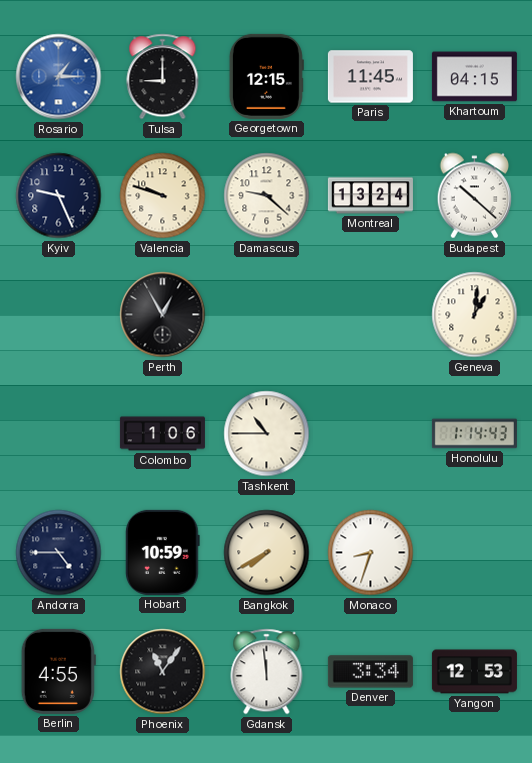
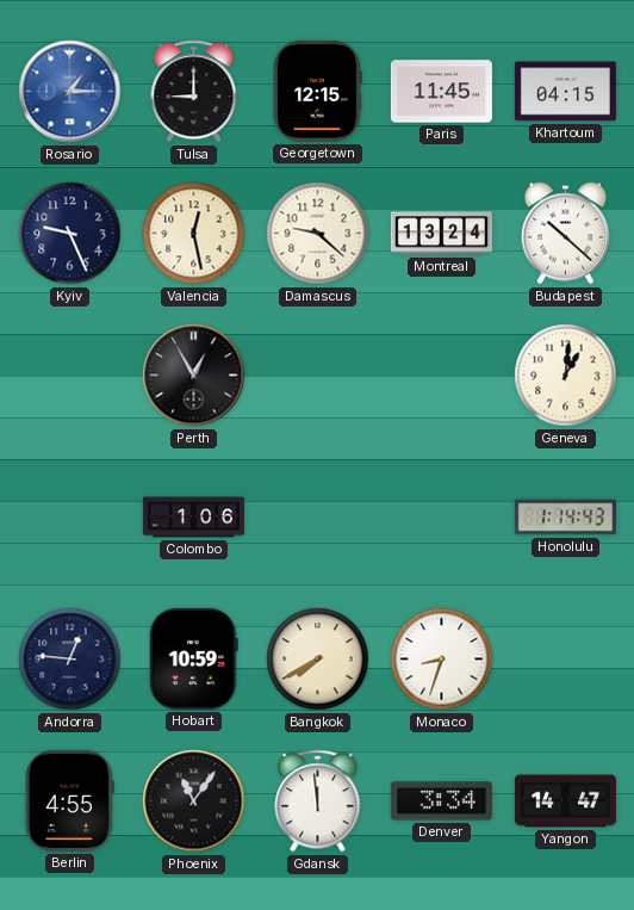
Valencia: 9:48 -> 12:28
Tashkent: 10:45 -> none
Andorra: 4:45 -> 12:46
Yangon: 12:53 -> 14:47
